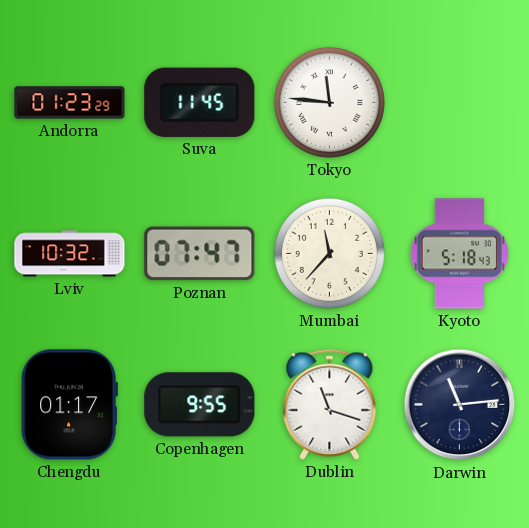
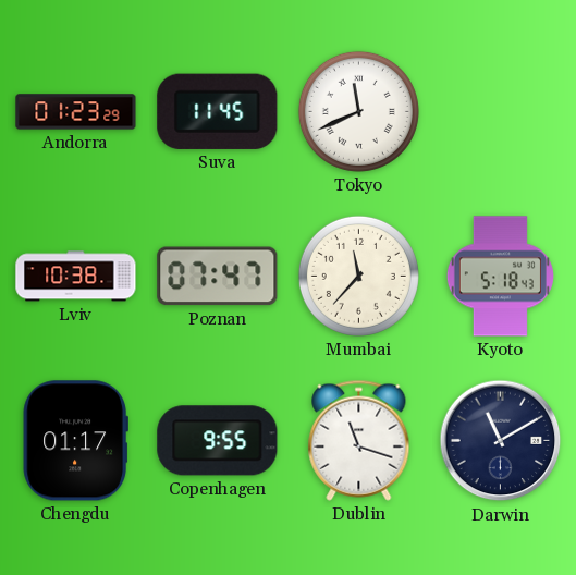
Tokyo: 11:46 -> 11:41
Lviv: 10:32 -> 10:38
Darwin: 11:14 -> 11:10
